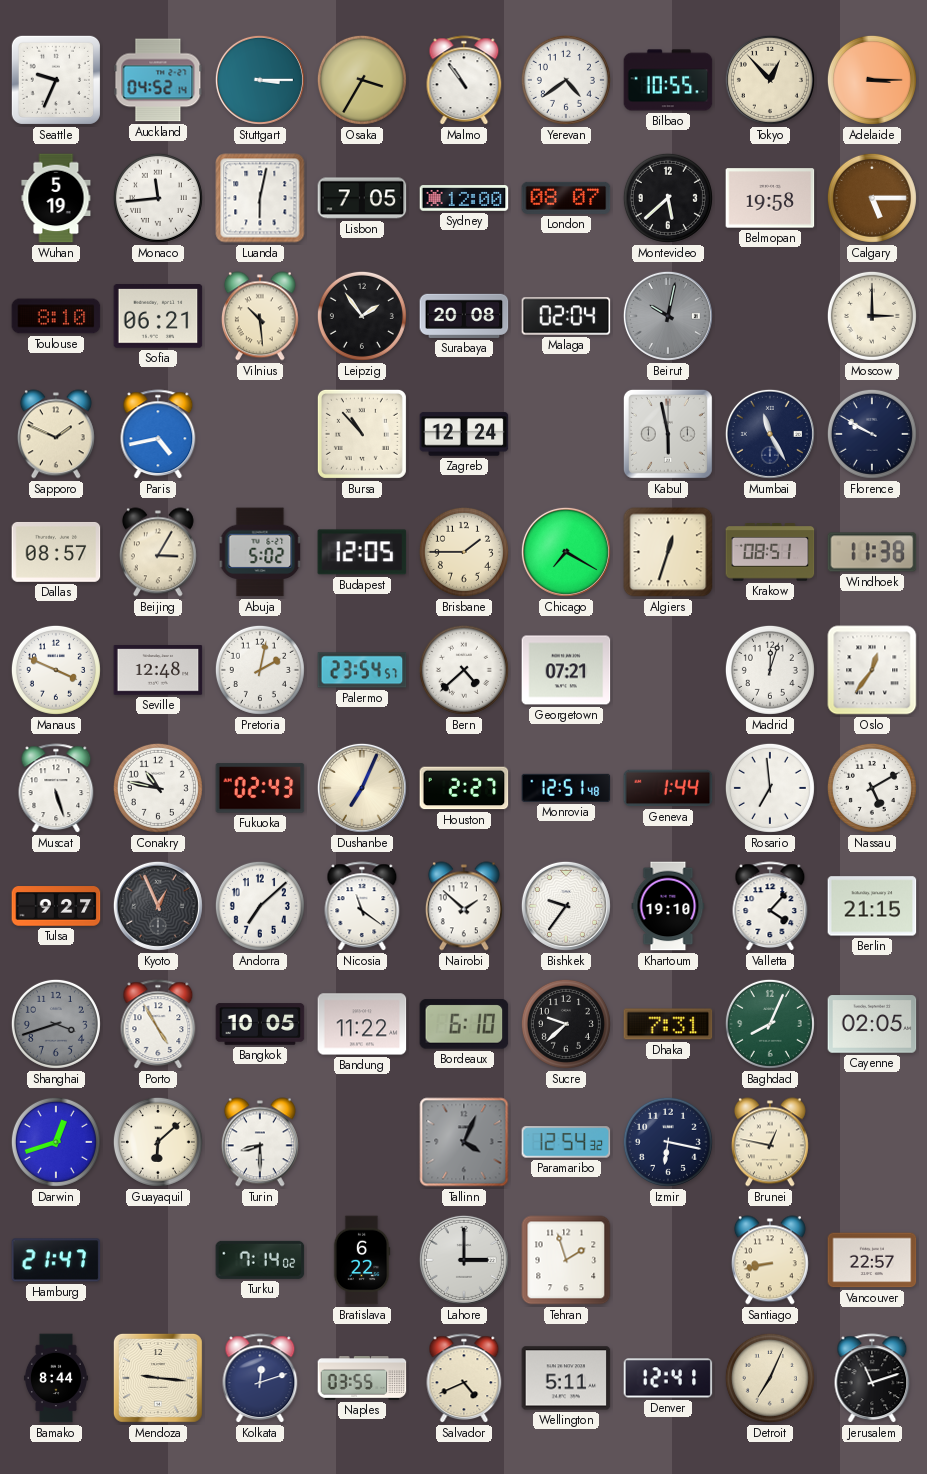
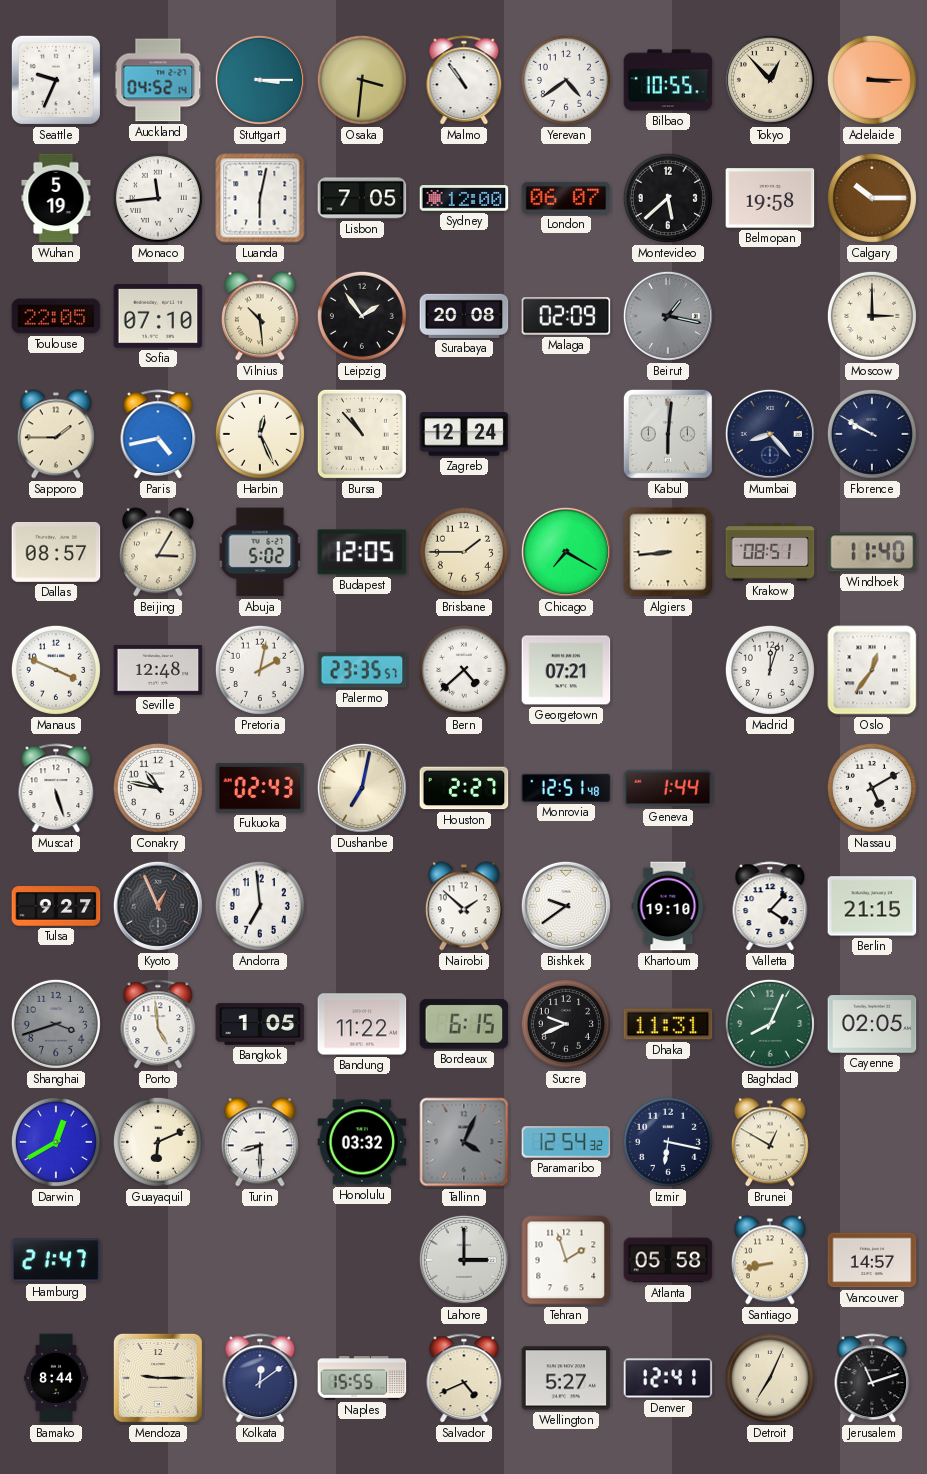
Osaka: 3:35 -> 3:31
London: 08:07 -> 06:07
Calgary: 5:15 -> 10:15
Toulouse: 8:10 -> 22:05
Sofia: 06:21 -> 07:10
Malaga: 02:04 -> 02:09
Beirut: 10:02 -> 1:17
Sapporo: 1:49 -> 1:45
Harbin: none -> 12:26
Kabul: 5:58 -> 6:01
Mumbai: 11:25 -> 8:23
Algiers: 12:33 -> 8:44
Windhoek: 11:38 -> 11:40
Palermo: 23:54 -> 23:35
Dushanbe: 7:04 -> 7:02
Rosario: 6:59 -> none
Andorra: 7:08 -> 6:59
Nicosia: 11:21 -> none
Bishkek: 9:36 -> 9:39
Porto: 4:55 -> 4:59
Bangkok: 10:05 -> 1:05
Bordeaux: 6:10 -> 6:15
Sucre: 9:38 -> 9:41
Dhaka: 7:31 -> 11:31
Darwin: 12:42 -> 12:40
Guayaquil: 6:08 -> 6:11
Honolulu: none -> 03:32
Brunei: 12:47 -> 12:50
Turku: 7:14 -> none
Bratislava: 6:22 -> none
Atlanta: none -> 05:58
Vancouver: 22:57 -> 14:57
Mendoza: 9:16 -> 9:15
Kolkata: 12:12 -> 12:09
Naples: 03:55 -> 15:55
Wellington: 5:11 -> 5:27
